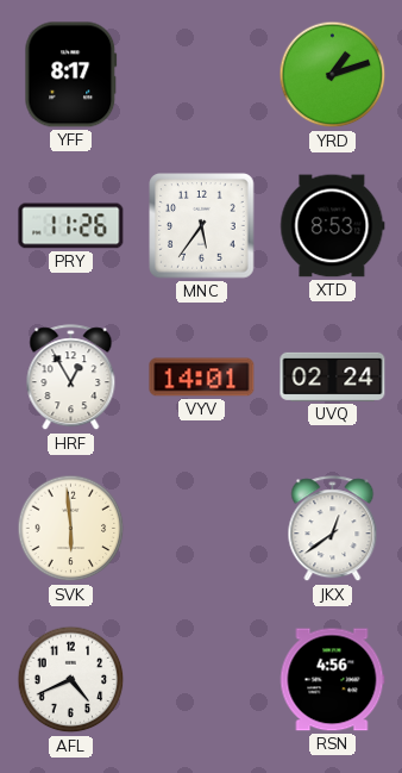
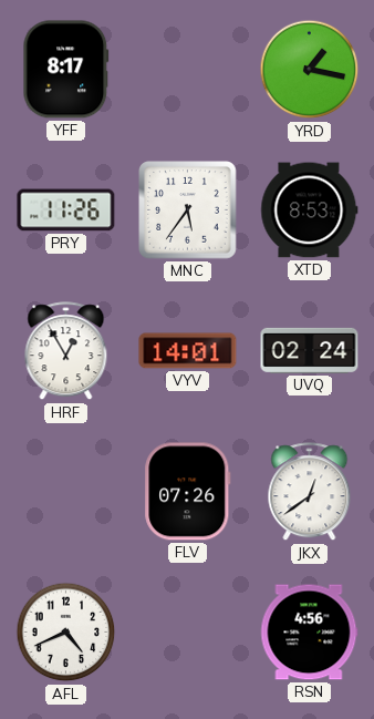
YRD: 1:12 -> 1:17
SVK: 5:59 -> none
FLV: none -> 07:26
